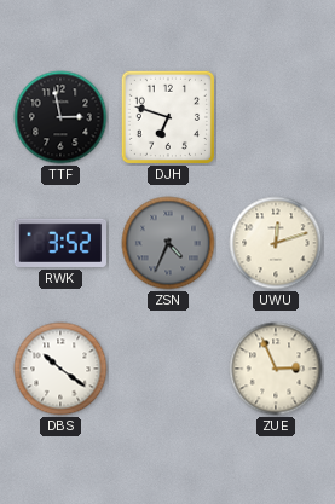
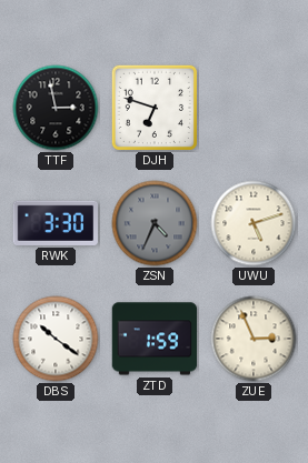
RWK: 3:52 -> 3:30
UWU: 12:12 -> 5:12
ZTD: none -> 1:59
